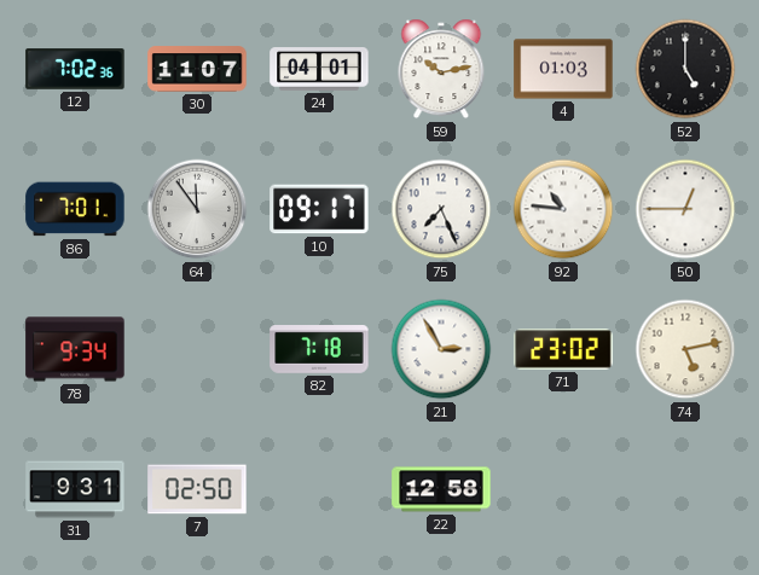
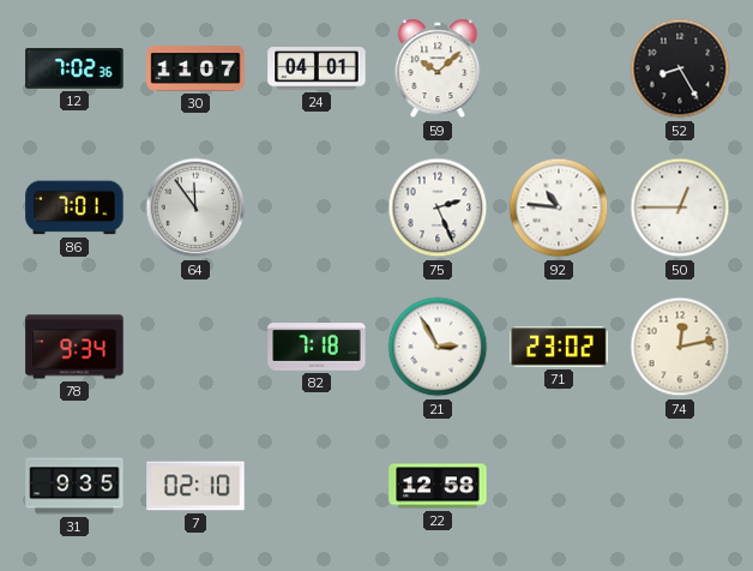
59: 10:13 -> 10:08
4: 01:03 -> none
52: 5:00 -> 8:25
10: 09:17 -> none
75: 7:26 -> 2:26
74: 5:13 -> 12:13
31: 9:31 -> 9:35
7: 02:50 -> 02:10
